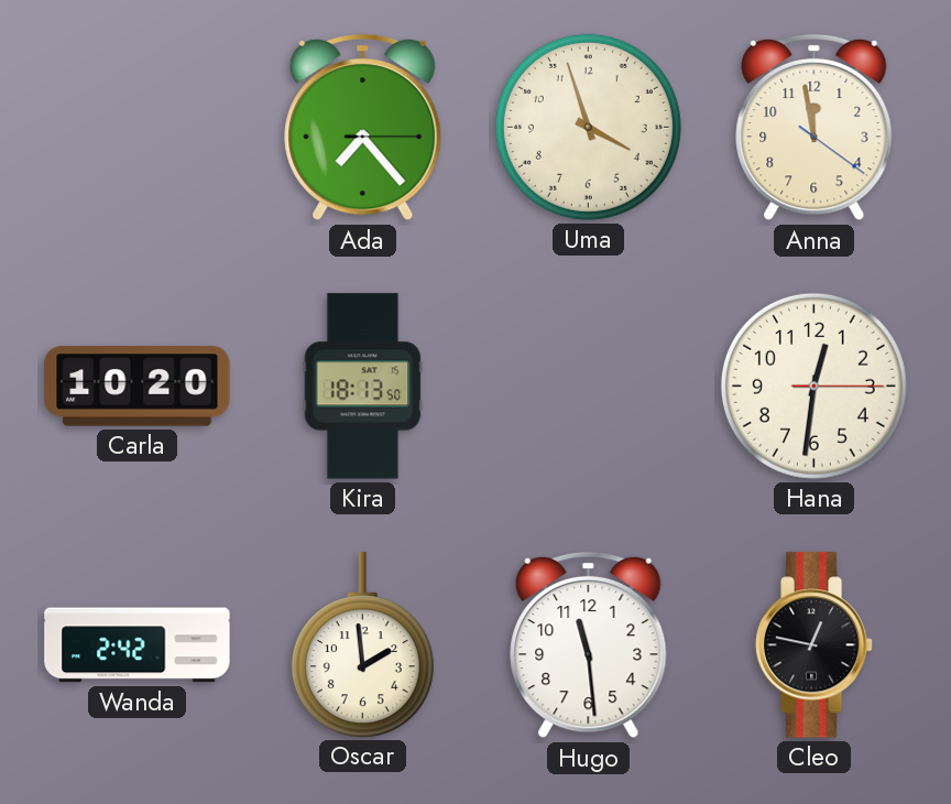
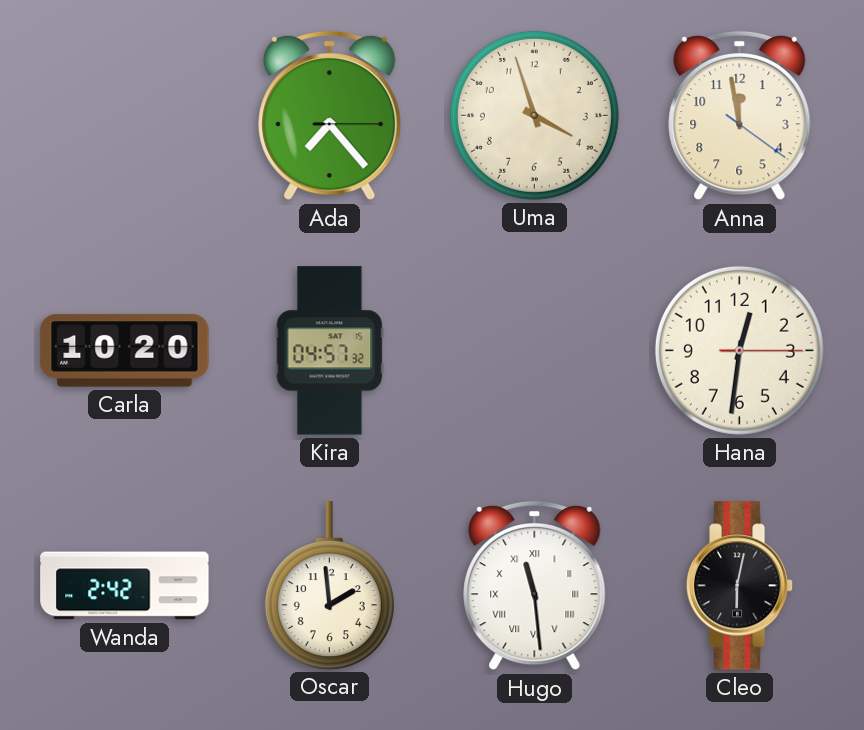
Kira: 18:13 -> 04:57
Hugo numerals: Arabic -> Roman
Cleo: 12:47 -> 6:02
